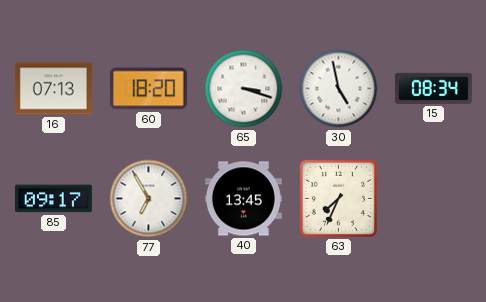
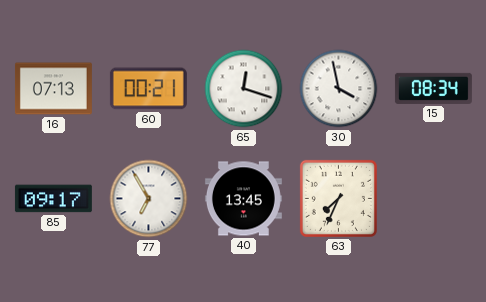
60: 18:20 -> 00:21
65: 3:18 -> 12:18
30: 4:58 -> 3:58
